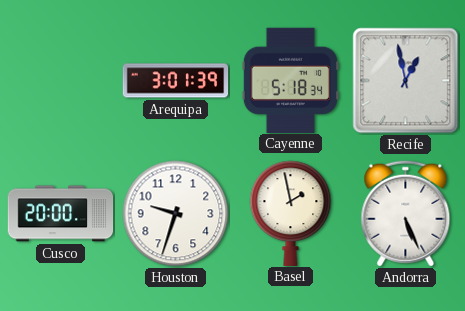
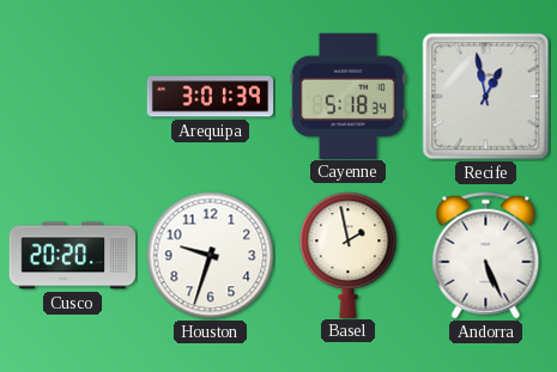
Cusco: 20:00 -> 20:20
